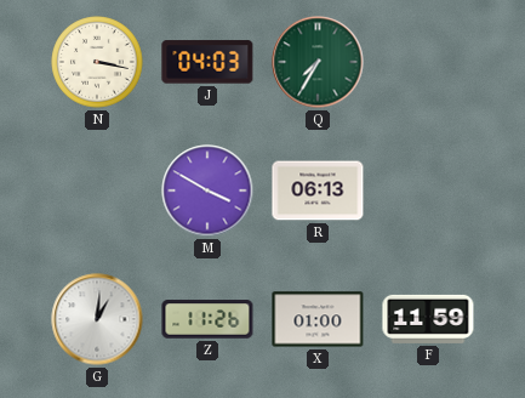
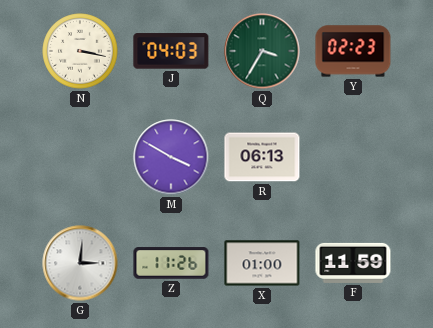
Q: 7:35 -> 3:35
Y: none -> 02:23
G: 1:01 -> 3:01
